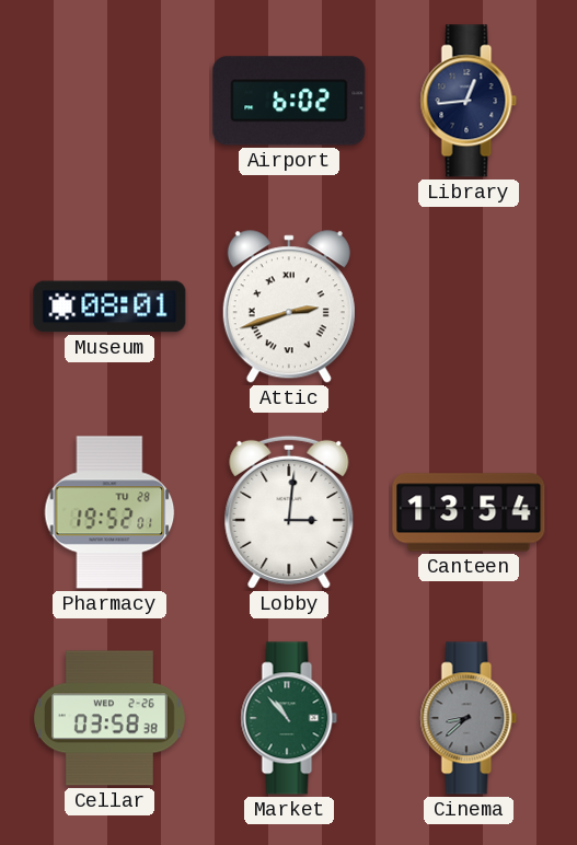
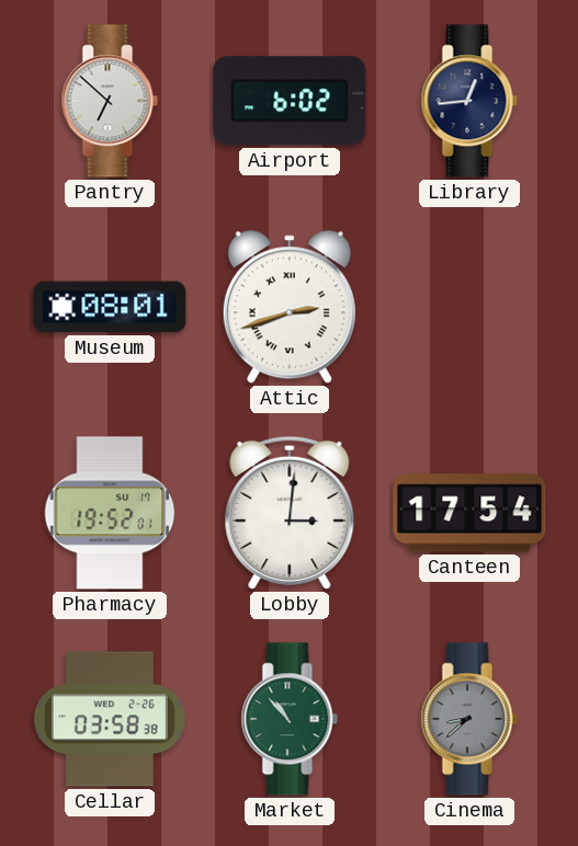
Pantry: none -> 6:52
Pharmacy date: TU 28 -> SU 17
Canteen: 13:54 -> 17:54
